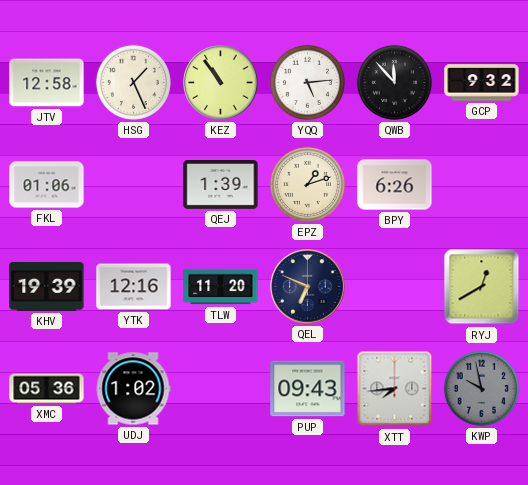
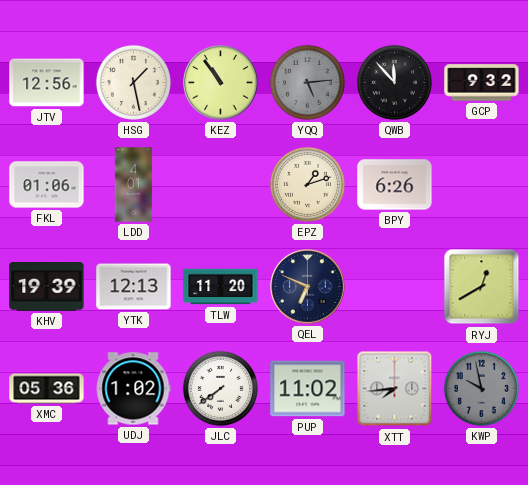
JTV: 12:58 -> 12:56
HSG: 1:26 -> 1:28
YQQ dial: white -> grey
LDD: none -> 4:01
QEJ: 1:39 -> none
YTK: 12:16 -> 12:13
JLC: none -> 7:39
PUP: 09:43 -> 11:02
